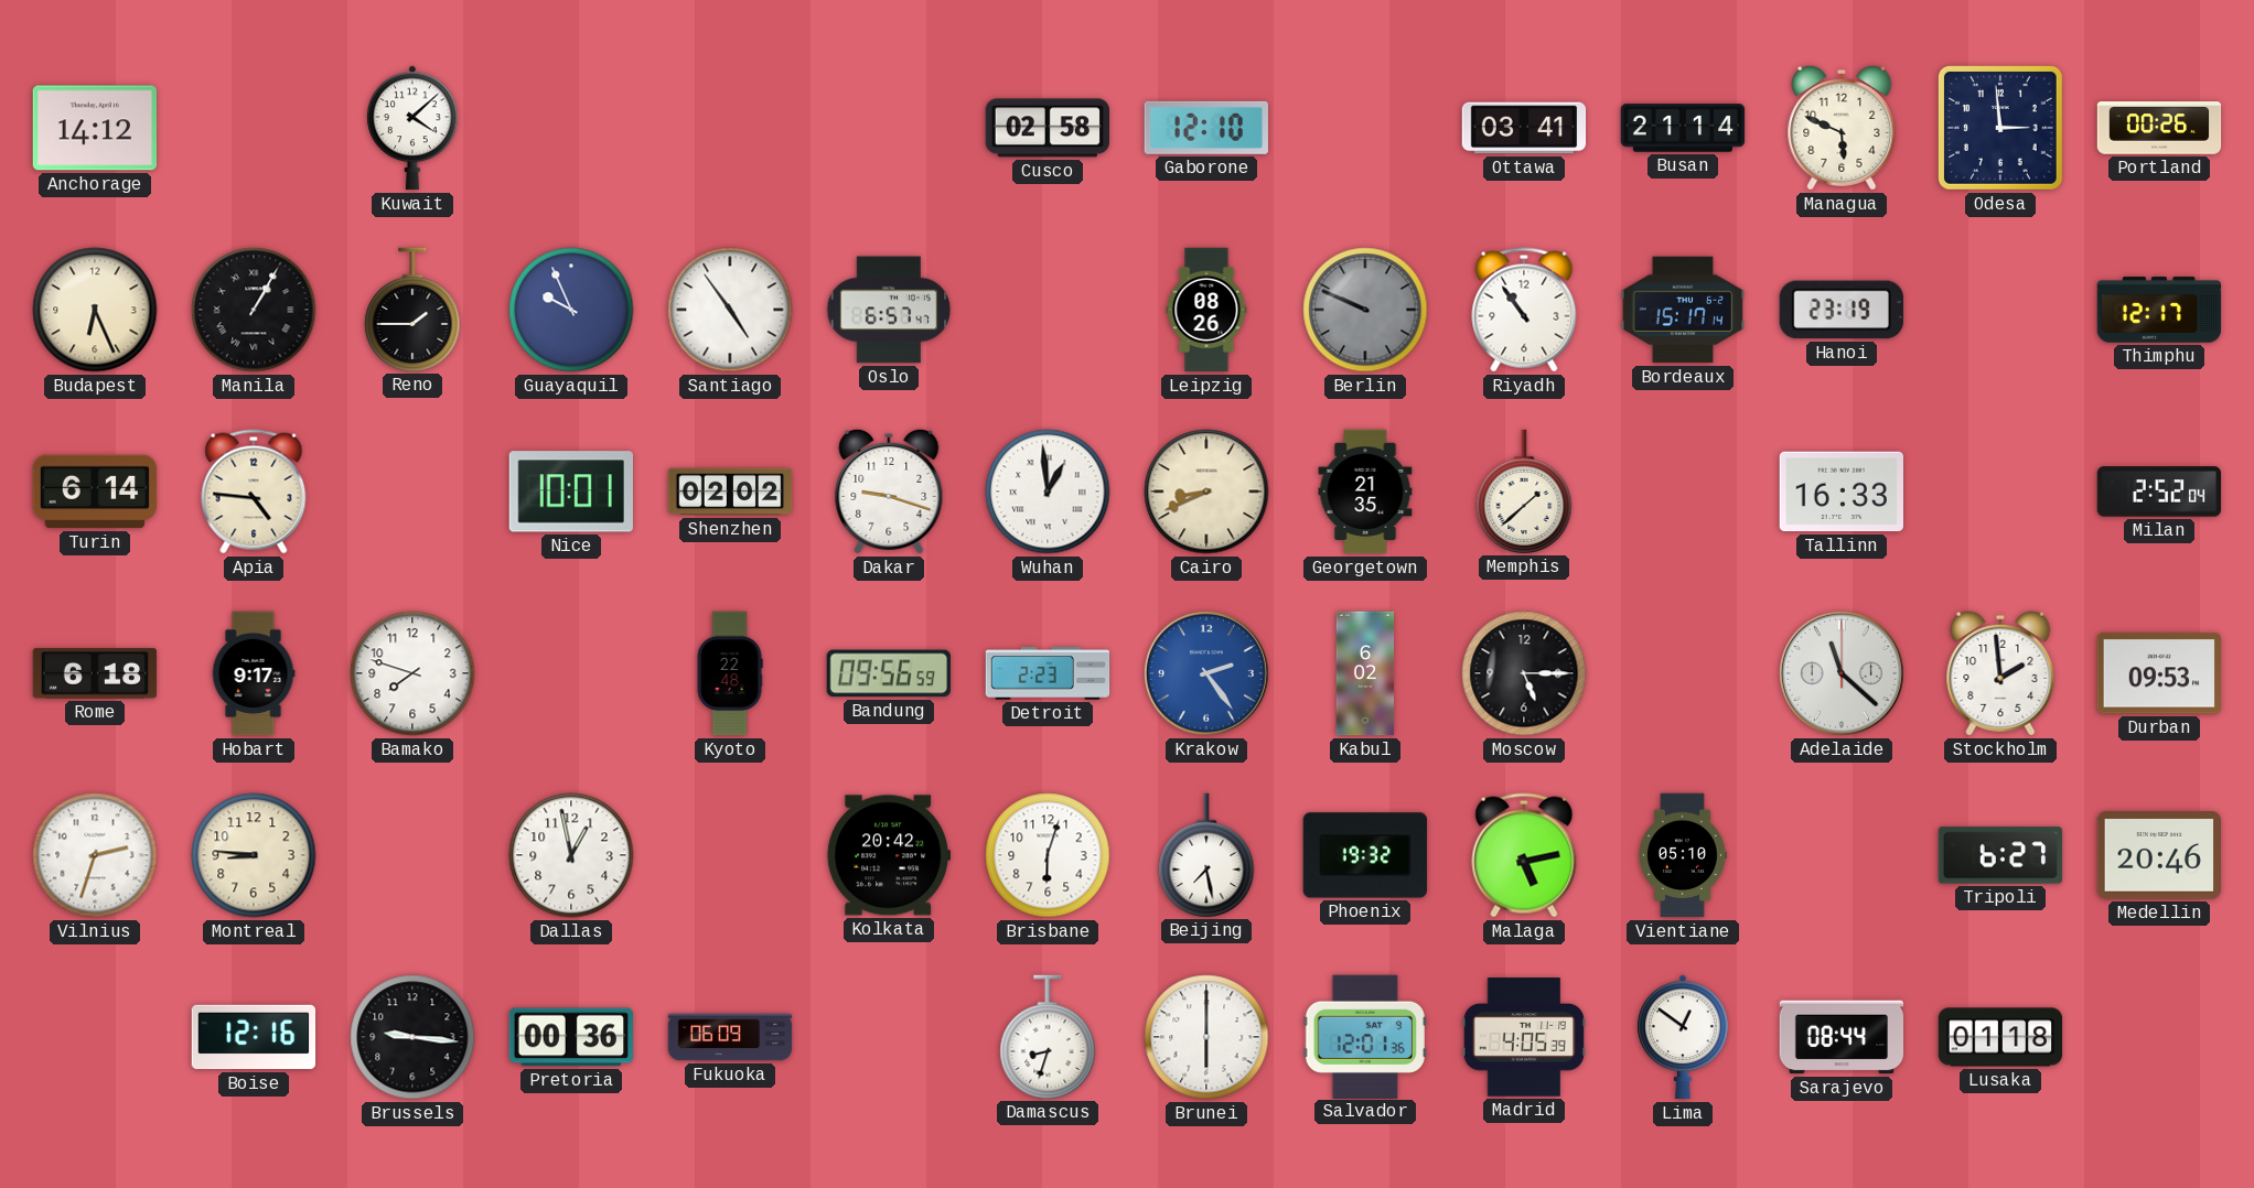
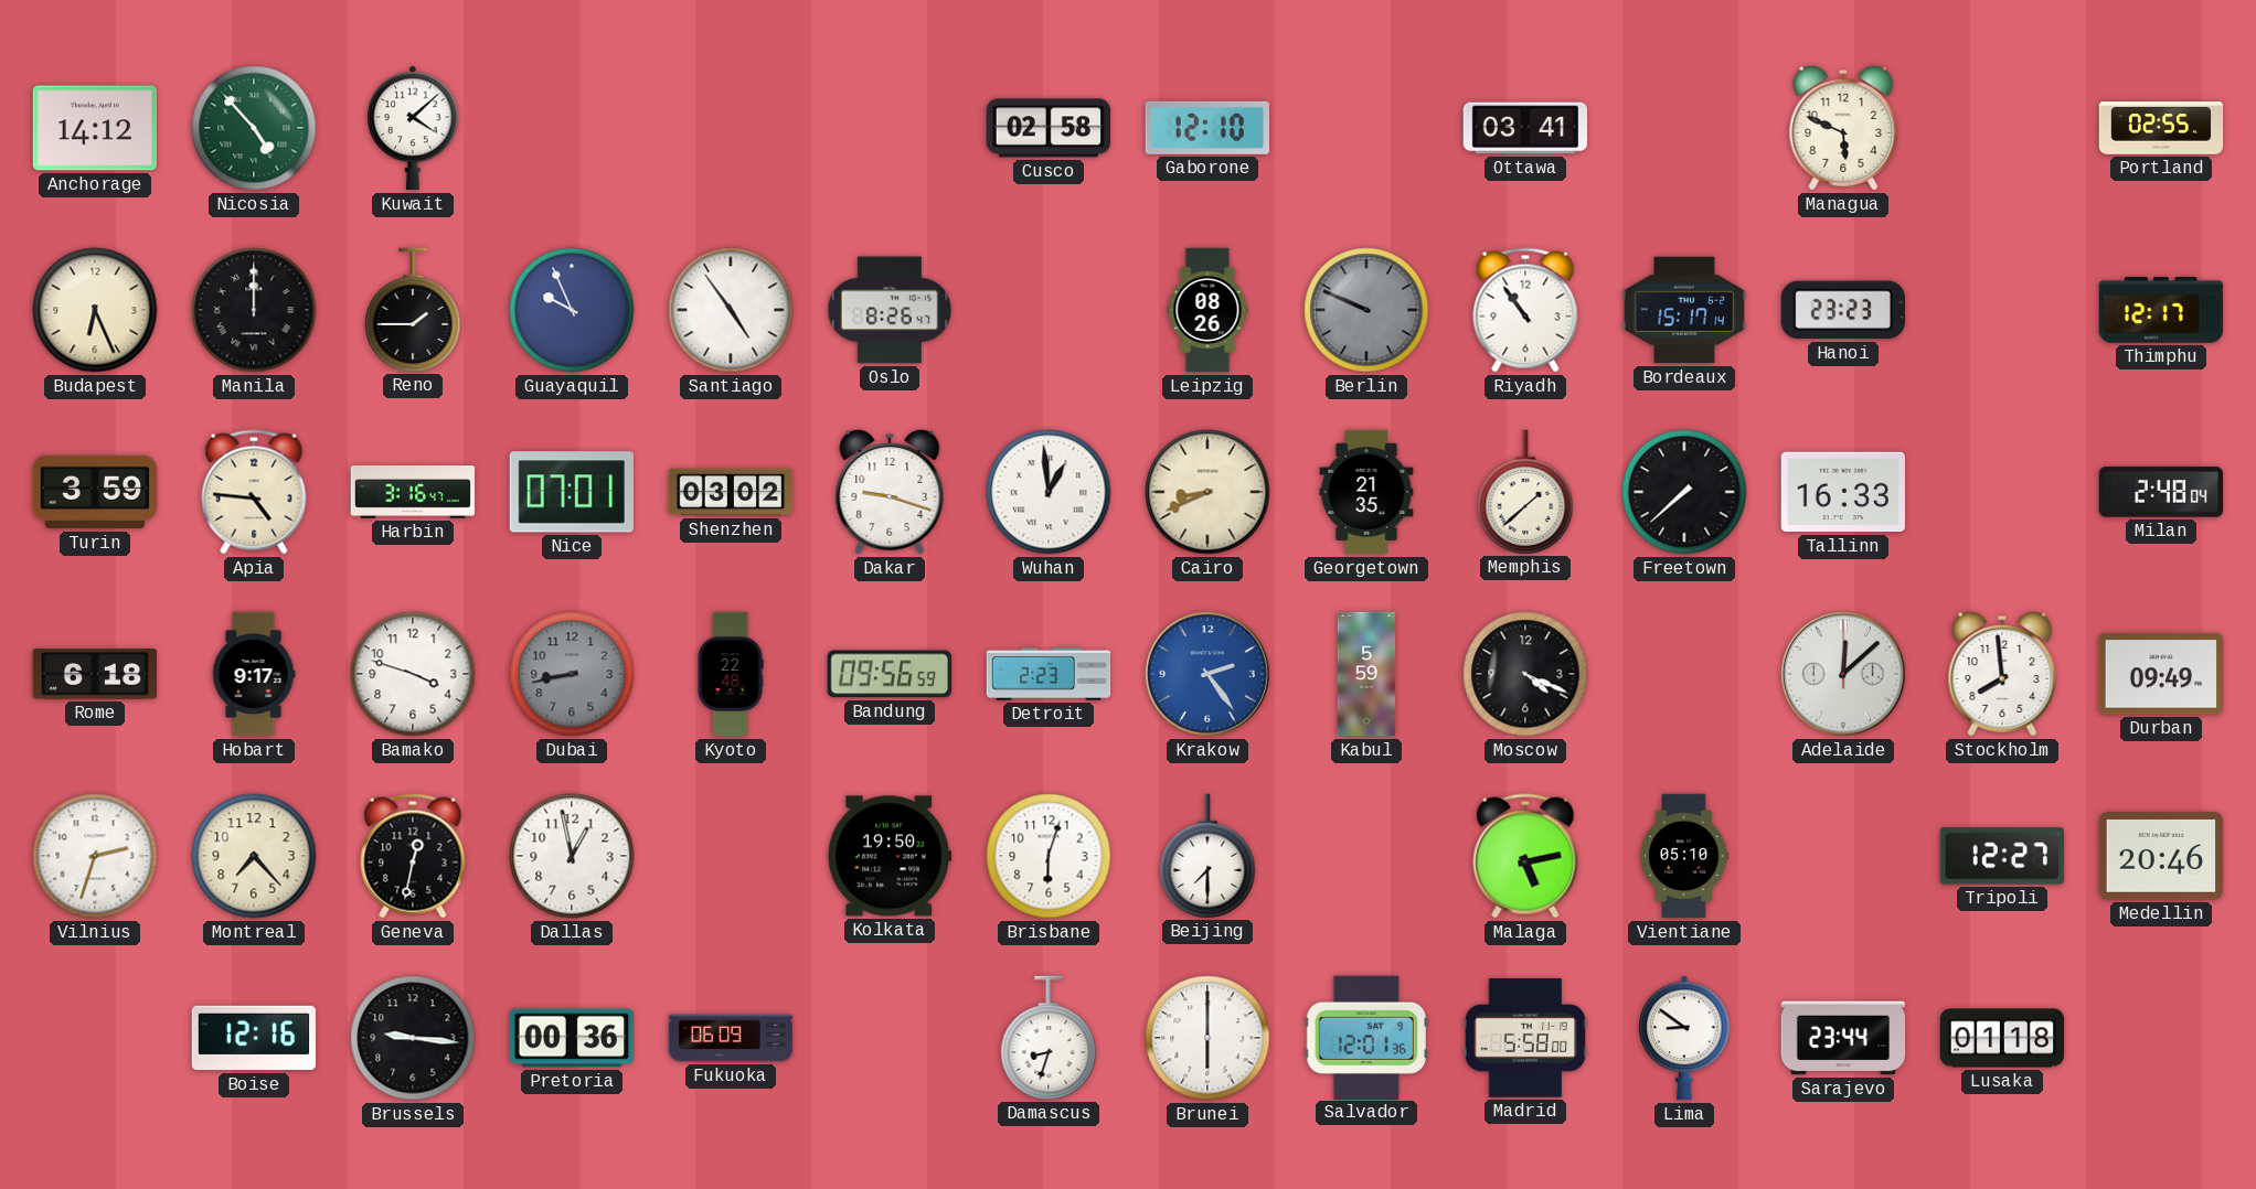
Nicosia: none -> 4:53
Busan: 21:14 -> none
Odesa: 2:59 -> none
Portland: 00:26 -> 02:55
Manila: 1:05 -> 12:00
Oslo: 6:57 -> 8:26
Hanoi: 23:19 -> 23:23
Turin: 6:14 -> 3:59
Harbin: none -> 3:16
Nice: 10:01 -> 07:01
Shenzhen: 02:02 -> 03:02
Freetown: none -> 7:38
Milan: 2:52 -> 2:48
Bamako: 7:48 -> 3:48
Dubai: none -> 8:43
Kabul: 6:02 -> 5:59
Moscow: 5:15 -> 4:19
Adelaide: 11:22 -> 12:08
Stockholm: 1:59 -> 7:59
Durban: 09:53 -> 09:49
Montreal: 8:46 -> 7:23
Geneva: none -> 12:32
Kolkata: 20:42 -> 19:50
Beijing: 7:28 -> 7:30
Phoenix: 19:32 -> none
Tripoli: 6:27 -> 12:27
Madrid: 4:05 -> 5:58
Lima: 12:51 -> 8:51
Sarajevo: 08:44 -> 23:44
